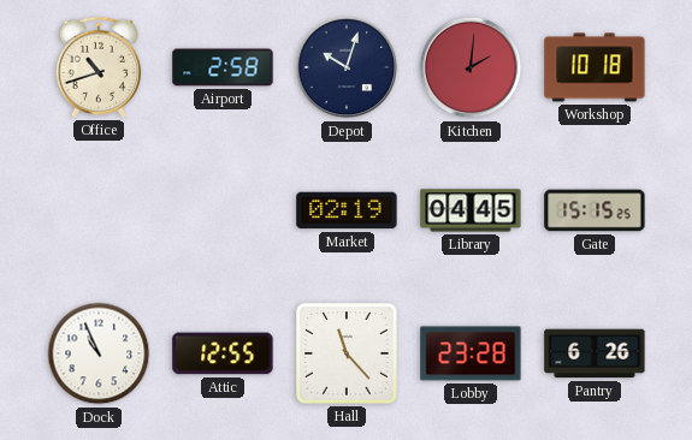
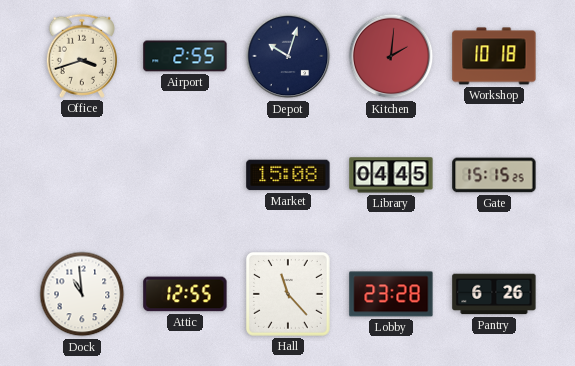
Office: 10:42 -> 3:42
Airport: 2:58 -> 2:55
Market: 02:19 -> 15:08
Dock: 10:56 -> 10:59
